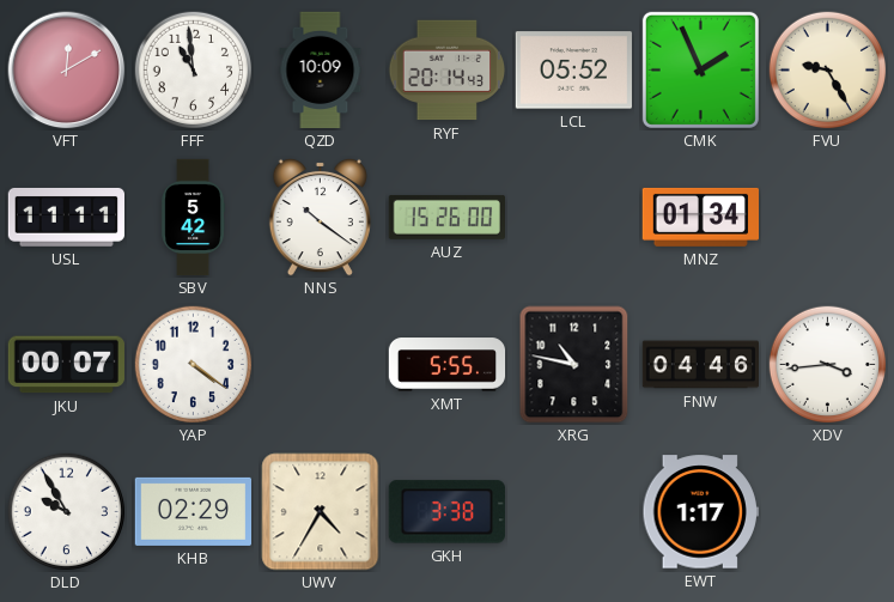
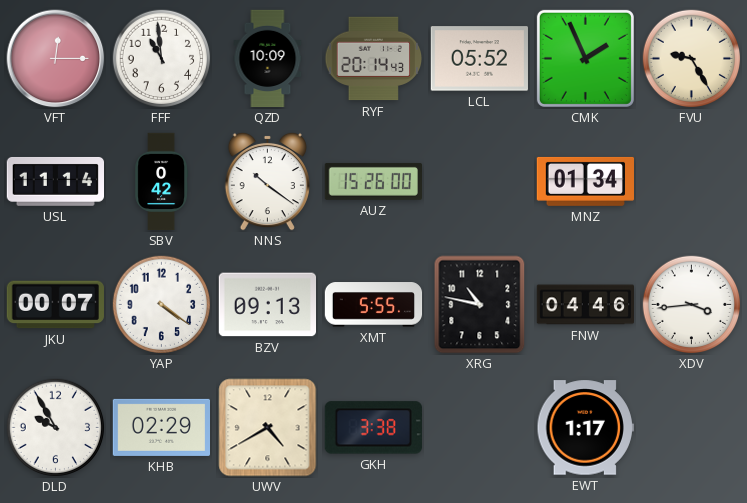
VFT: 12:10 -> 12:15
USL: 11:11 -> 11:14
SBV: 5:42 -> 0:42
BZV: none -> 09:13
UWV: 4:35 -> 4:40
